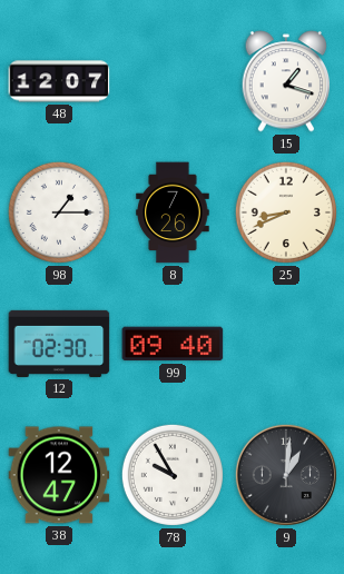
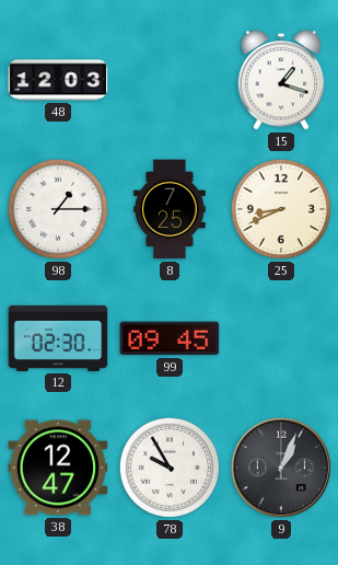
48: 12:07 -> 12:03
8: 7:26 -> 7:25
99: 09:40 -> 09:45
9: 1:01 -> 1:04
